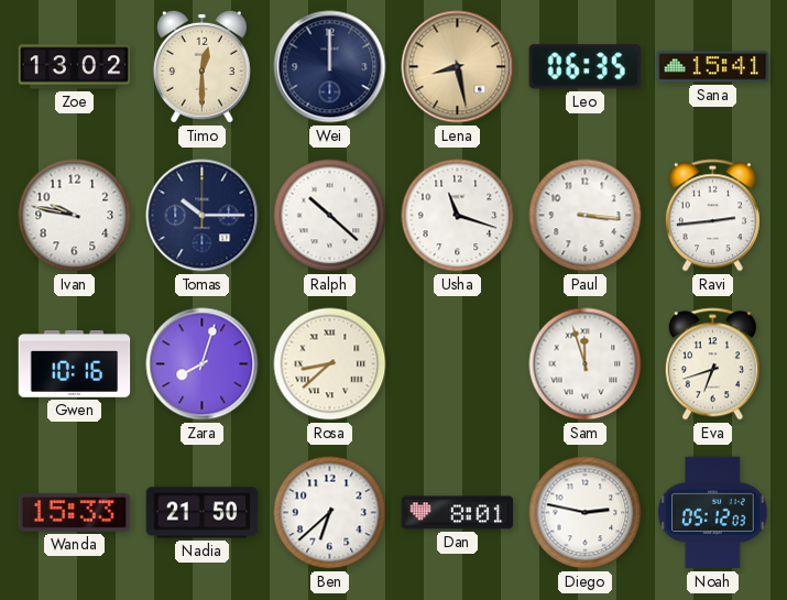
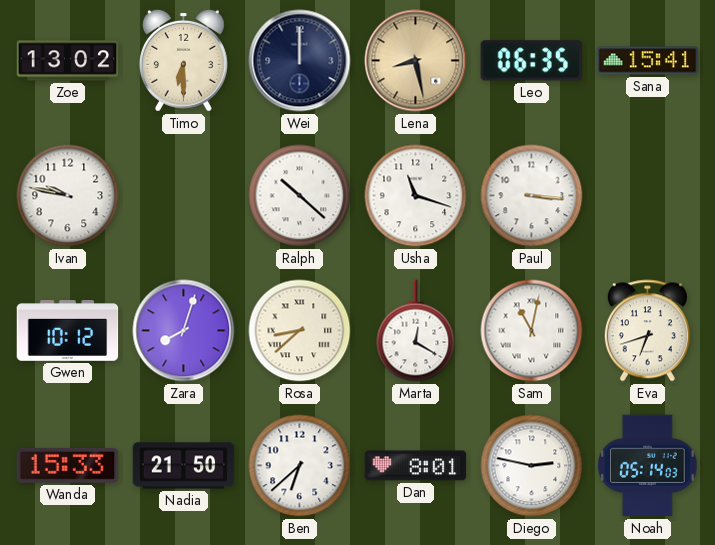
Timo: 12:30 -> 6:30
Tomas: 10:15 -> none
Ravi: 2:44 -> none
Gwen: 10:16 -> 10:12
Marta: none -> 12:20
Sam: 11:57 -> 11:02
Noah: 05:12 -> 05:14
